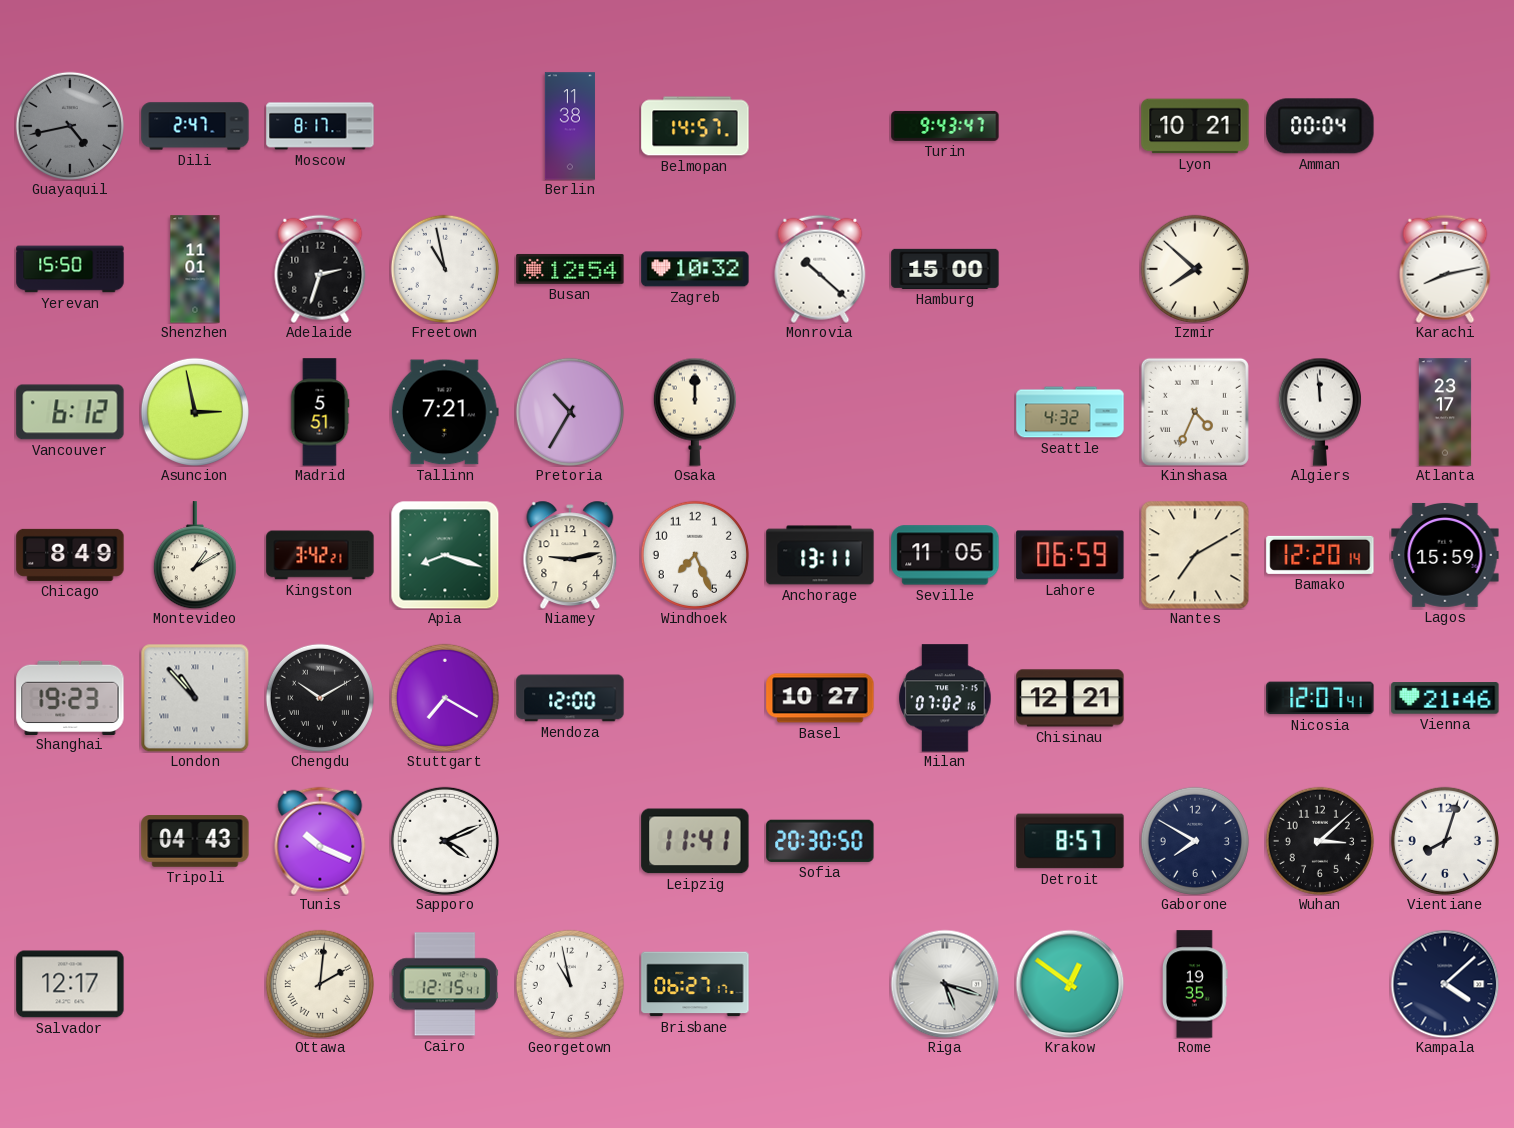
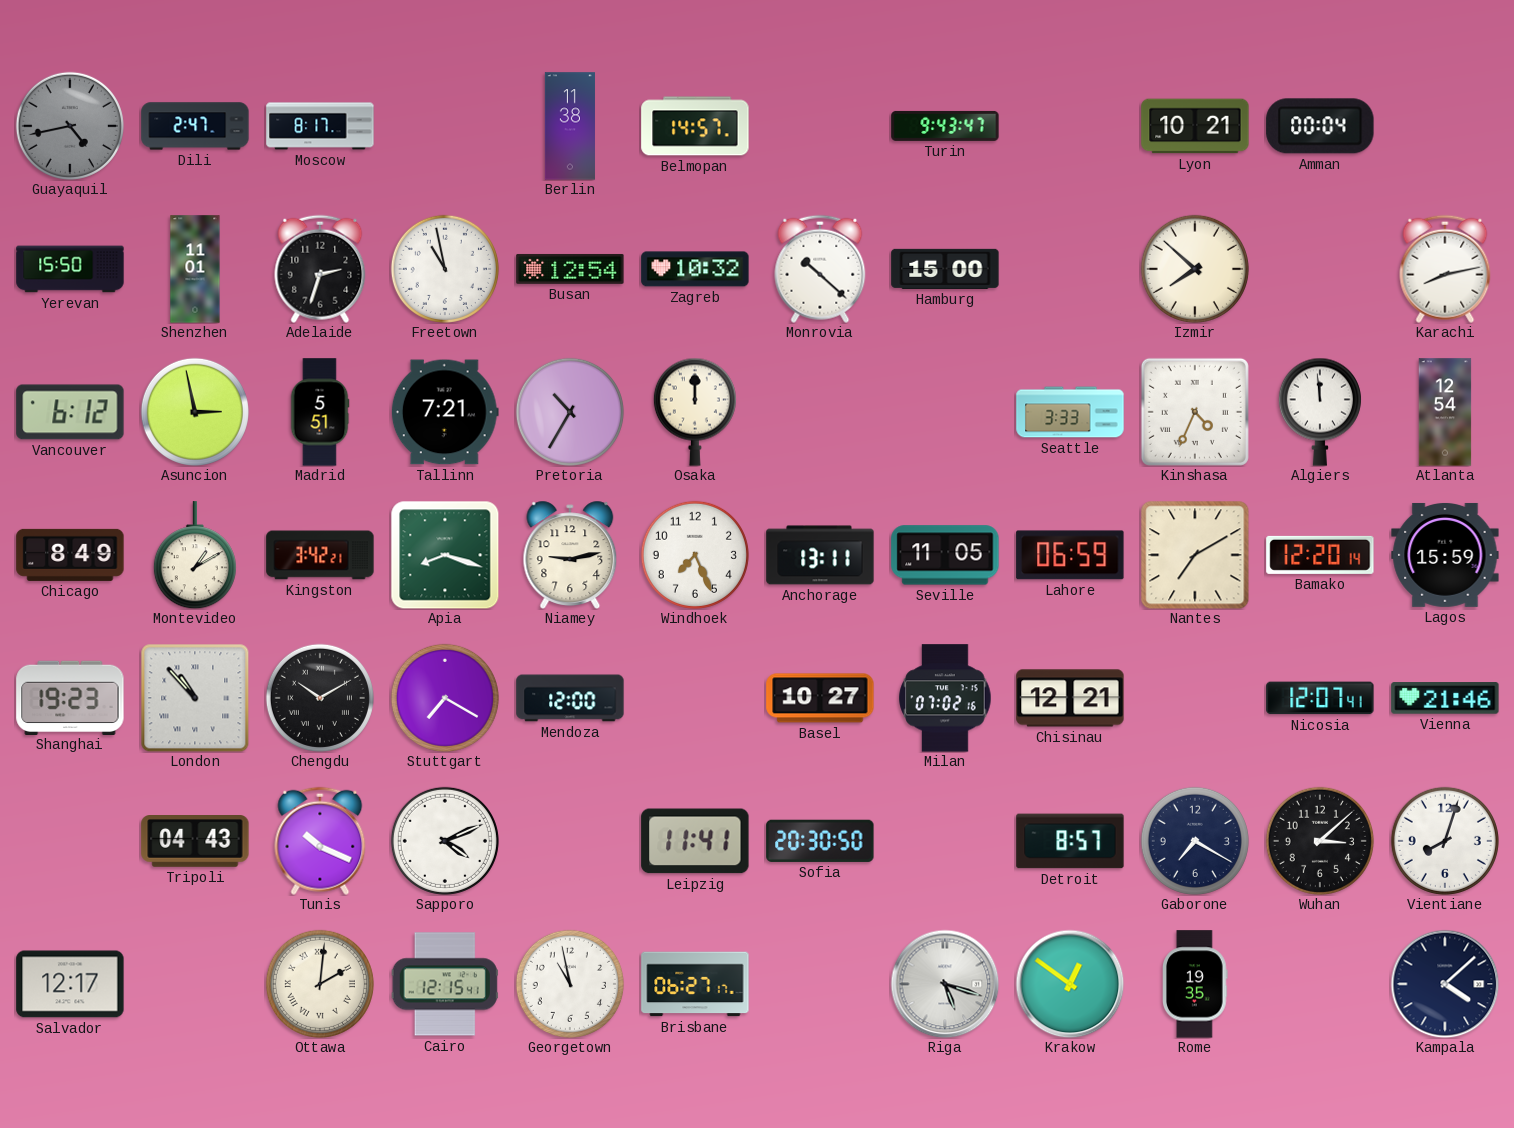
Seattle: 4:32 -> 3:33
Atlanta: 23:17 -> 12:54
Gaborone: 7:50 -> 7:20
